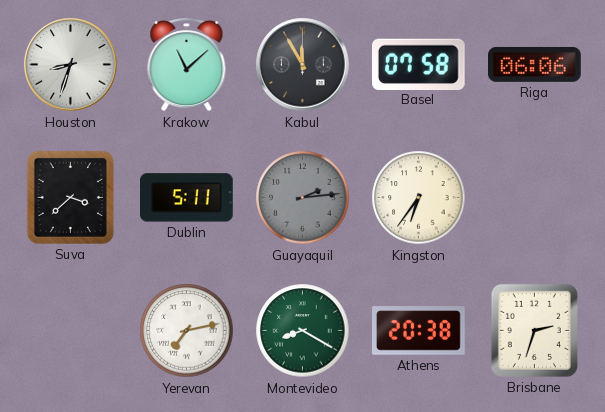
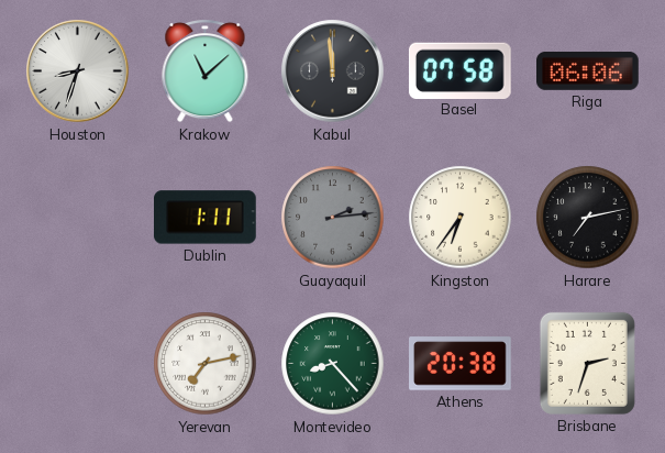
Kabul: 11:55 -> 11:59
Suva: 3:38 -> none
Dublin: 5:11 -> 1:11
Harare: none -> 7:13
Montevideo: 8:20 -> 8:23
